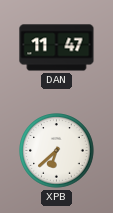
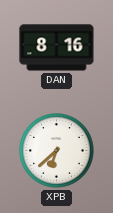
DAN: 11:47 -> 8:16
